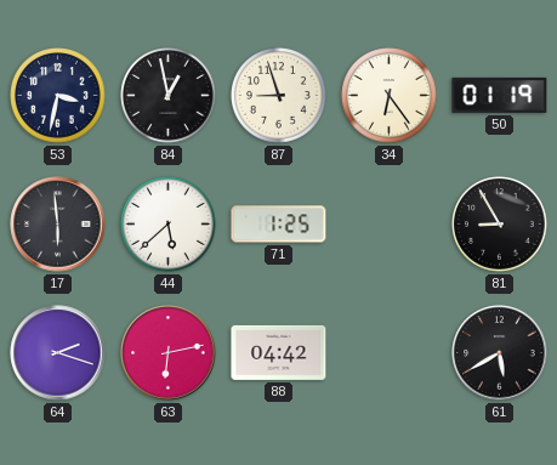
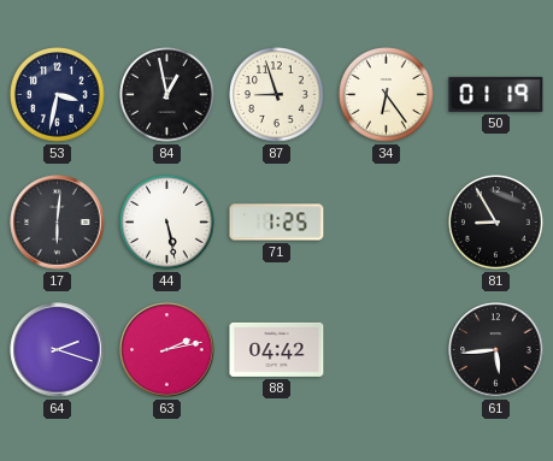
17: 5:59 -> 6:01
44: 5:38 -> 5:28
63: 6:13 -> 2:13
61: 5:40 -> 5:44
